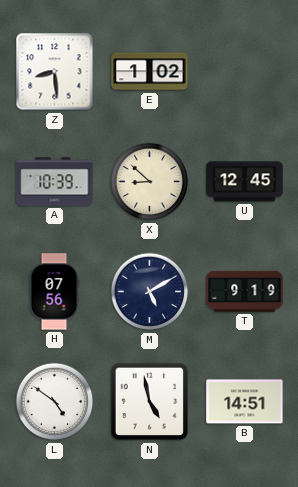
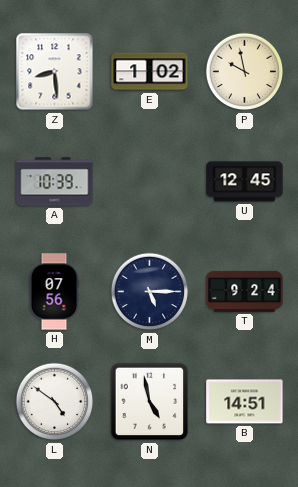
P: none -> 9:58
X: 8:52 -> none
M: 5:10 -> 5:15
T: 9:19 -> 9:24
